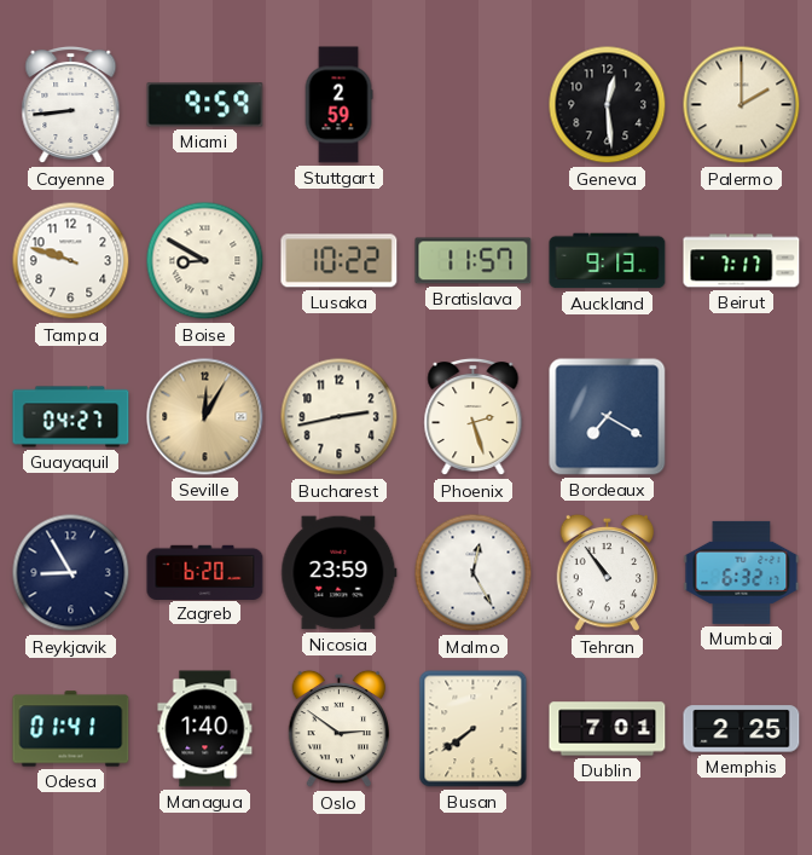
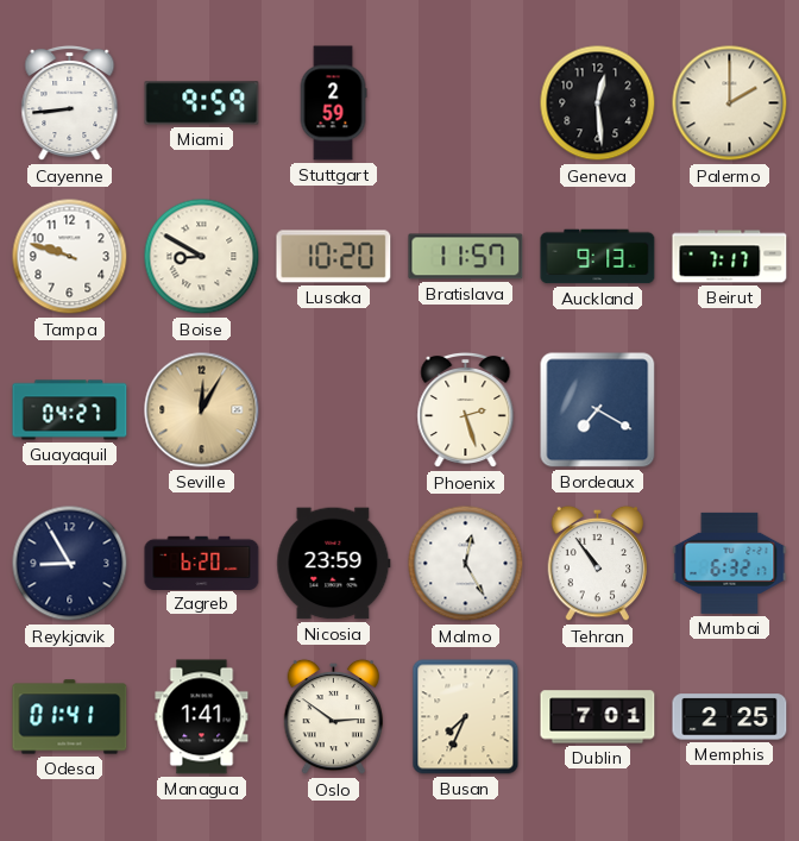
Lusaka: 10:22 -> 10:20
Bucharest: 2:43 -> none
Managua: 1:40 -> 1:41
Busan: 7:39 -> 7:34
